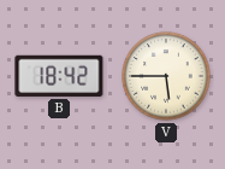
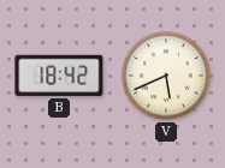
V: 5:45 -> 5:41
